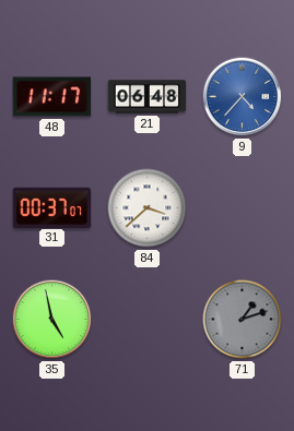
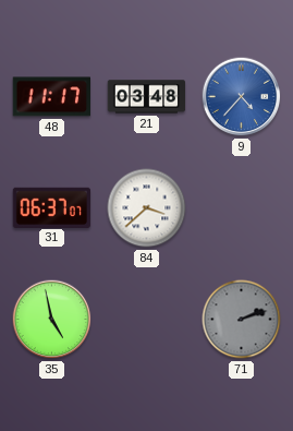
21: 06:48 -> 03:48
31: 00:37 -> 06:37
71: 1:12 -> 2:12
